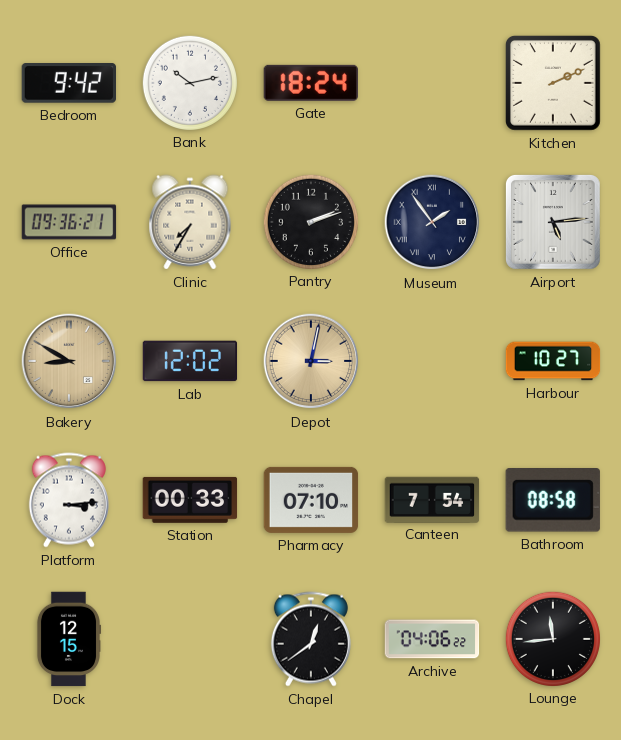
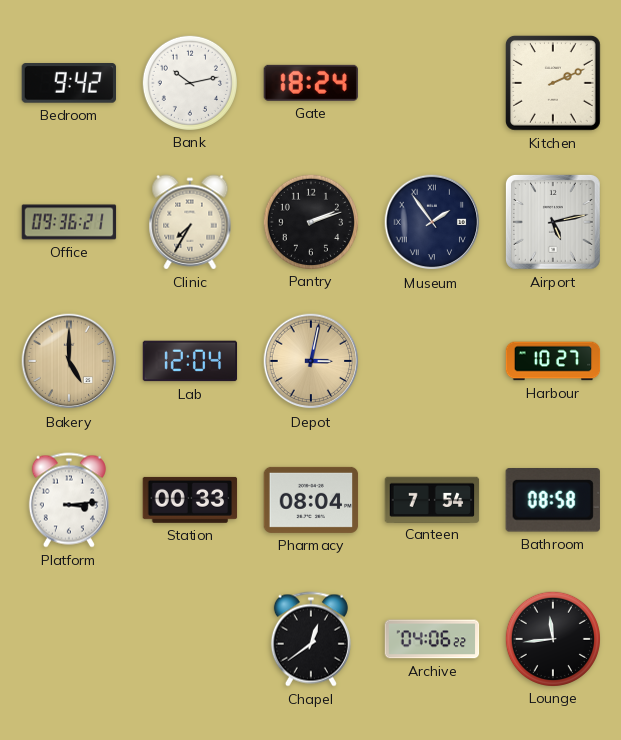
Airport: 5:14 -> 5:13
Bakery: 8:50 -> 5:00
Lab: 12:02 -> 12:04
Pharmacy: 07:10 -> 08:04
Dock: 12:15 -> none
